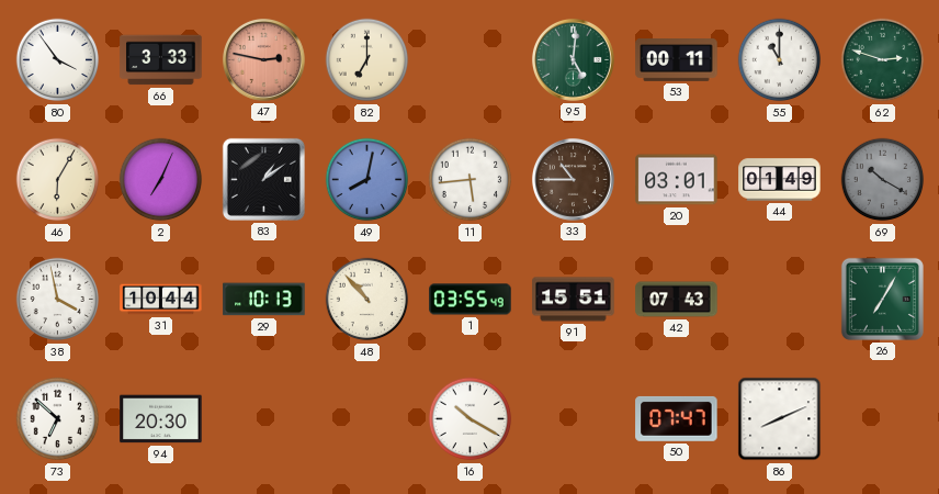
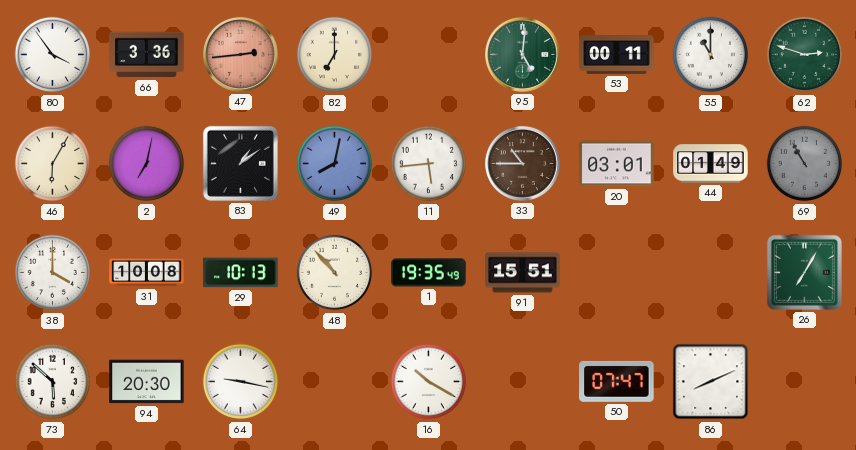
66: 3:33 -> 3:36
47: 2:47 -> 2:44
2: 7:04 -> 7:02
69: 10:20 -> 10:55
38: 3:58 -> 4:00
31: 10:44 -> 10:08
1: 03:55 -> 19:35
42: 07:43 -> none
73: 6:52 -> 5:52
64: none -> 9:17
